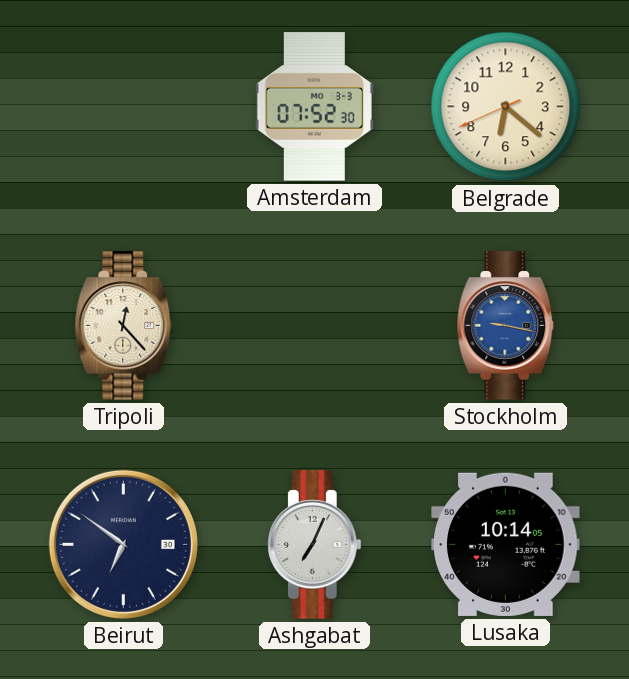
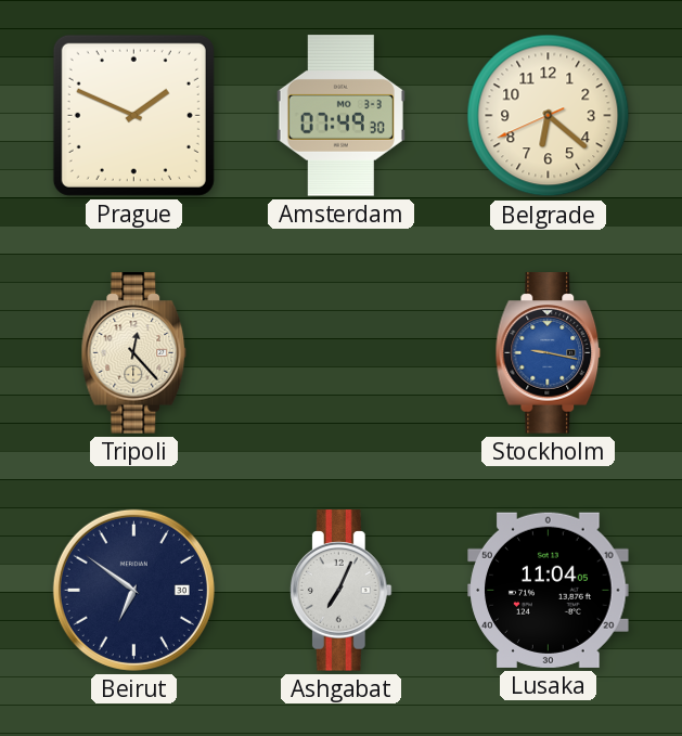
Prague: none -> 1:49
Amsterdam: 07:52 -> 07:49
Lusaka: 10:14 -> 11:04
